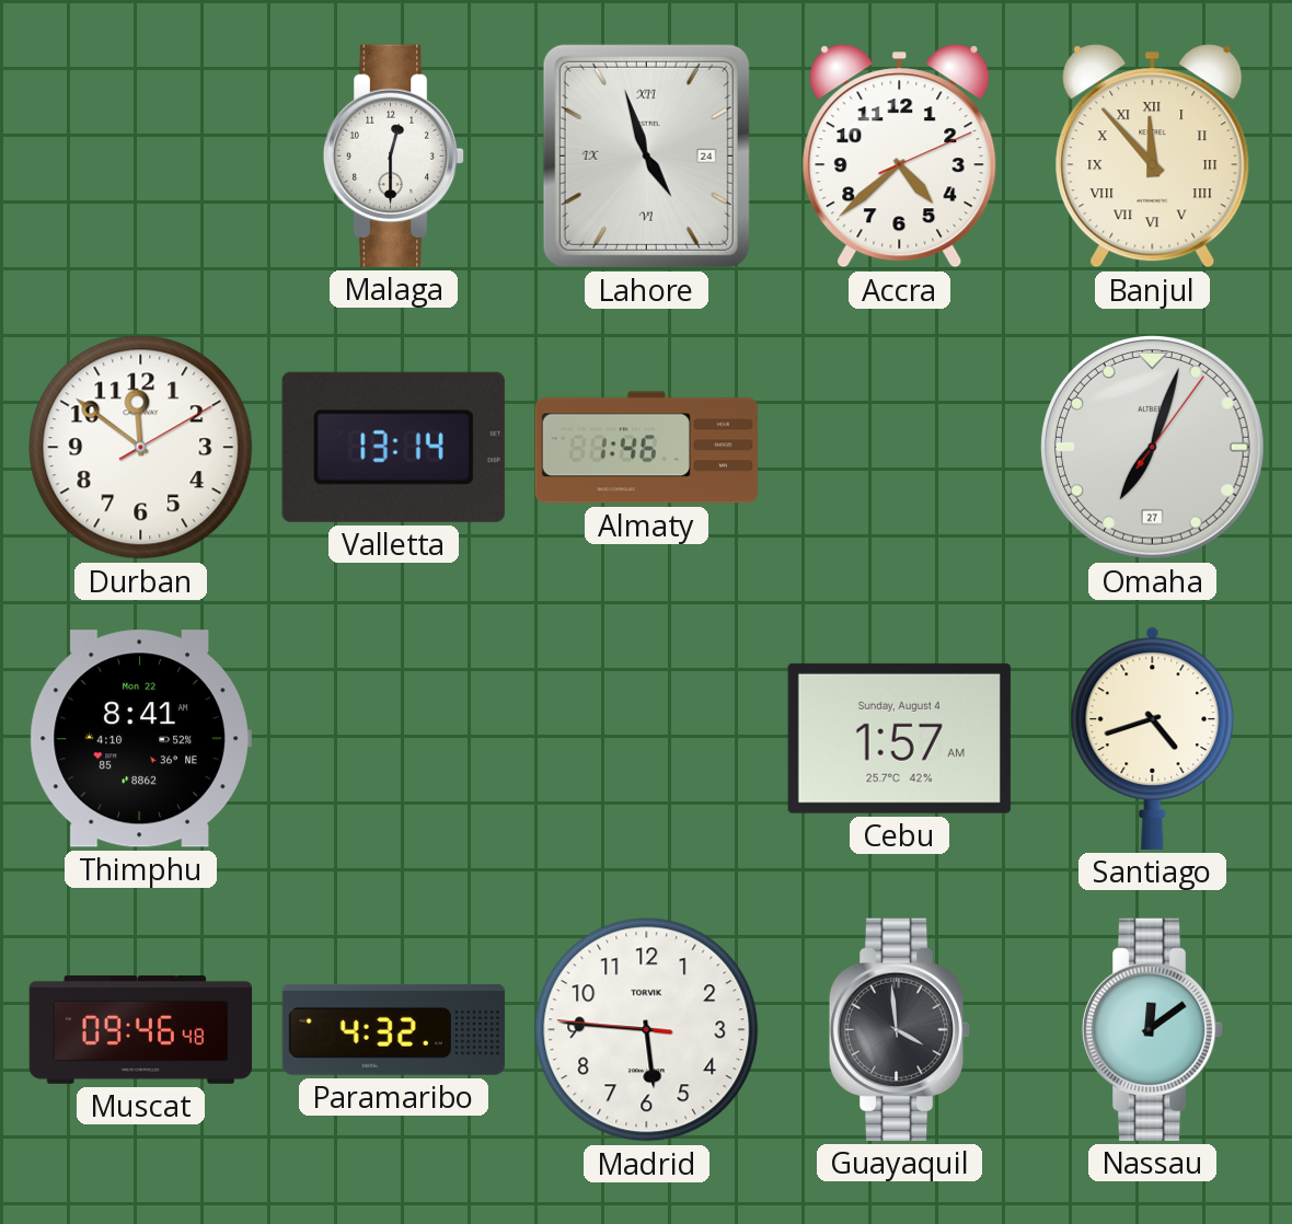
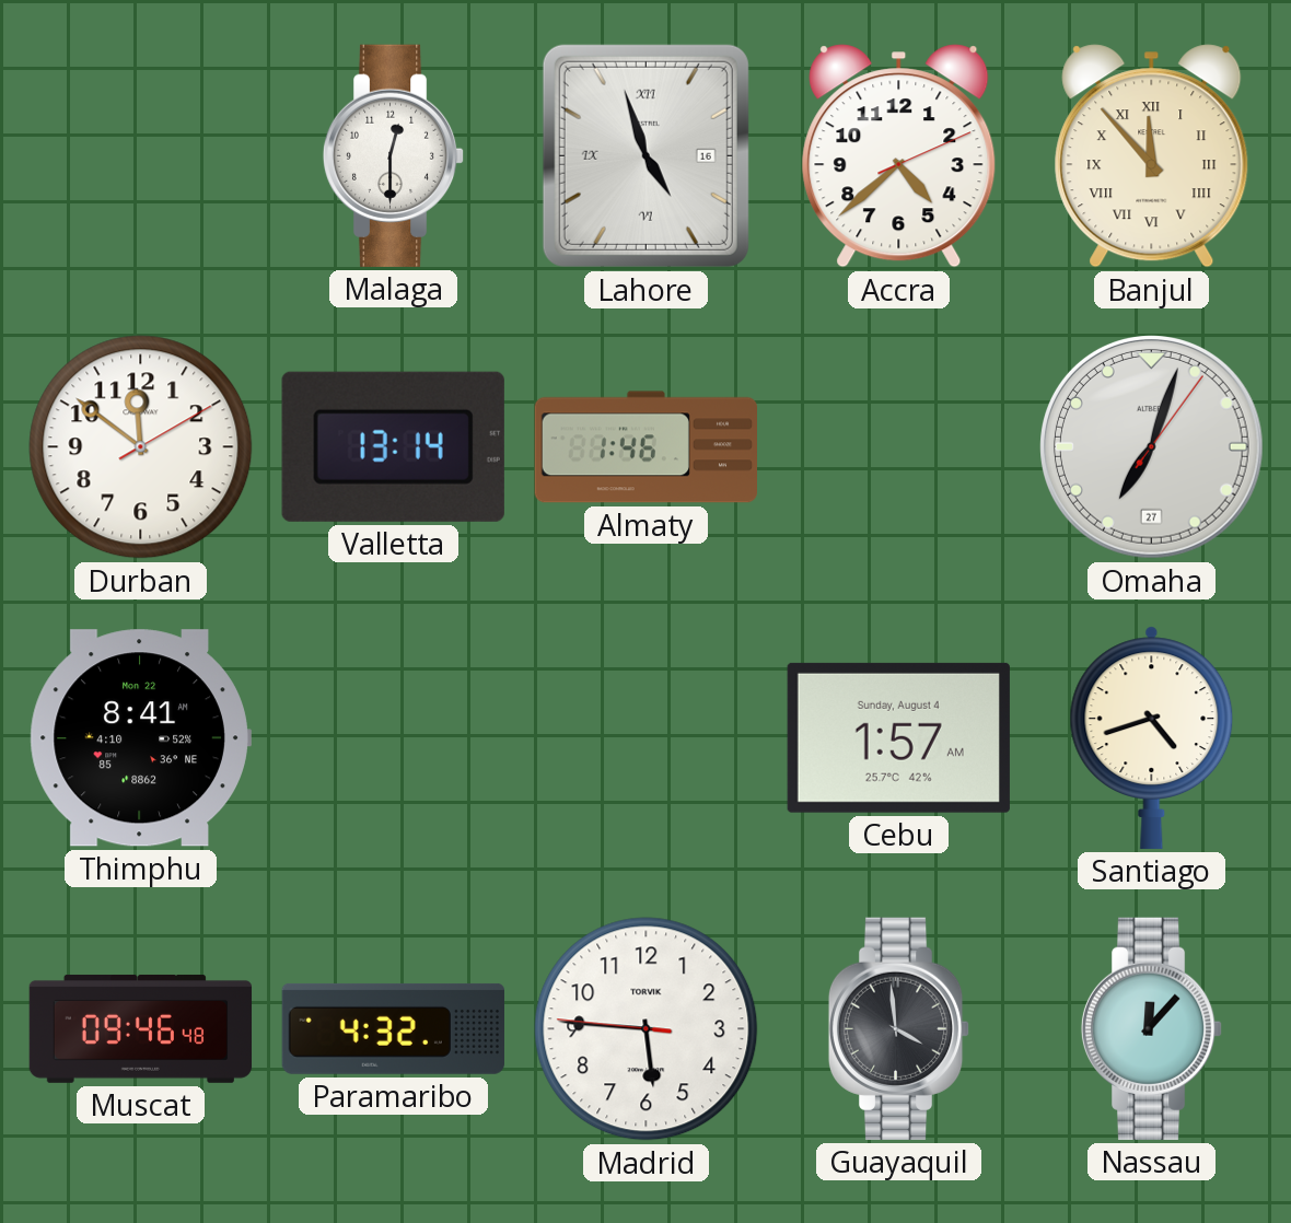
Lahore date: 24 -> 16
Nassau: 12:09 -> 12:07
